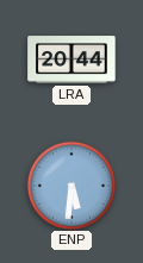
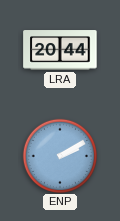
ENP: 5:31 -> 2:10
